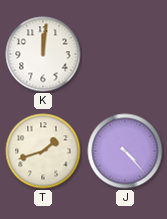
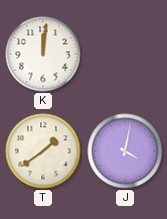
T: 1:42 -> 1:39
J: 4:23 -> 4:02
